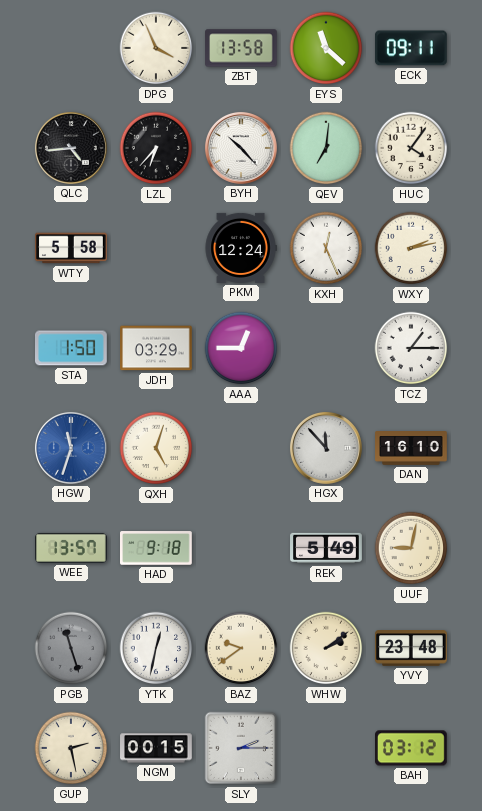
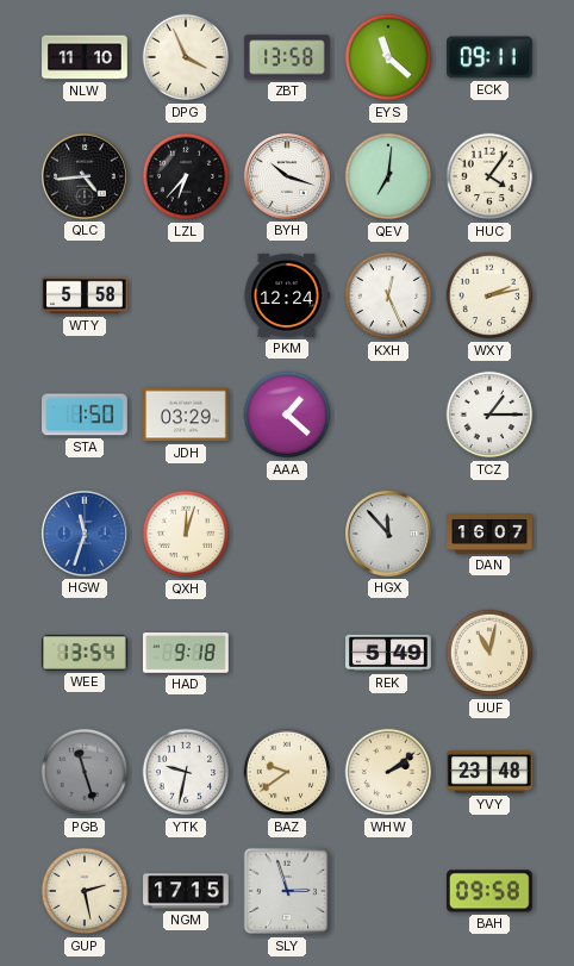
NLW: none -> 11:10
BYH: 10:23 -> 10:18
AAA: 12:45 -> 1:22
QXH: 5:03 -> 12:03
DAN: 16:10 -> 16:07
WEE: 13:57 -> 13:54
UUF: 9:02 -> 11:02
YTK: 12:32 -> 9:32
NGM: 00:15 -> 17:15
SLY: 2:15 -> 2:57
BAH: 03:12 -> 09:58
